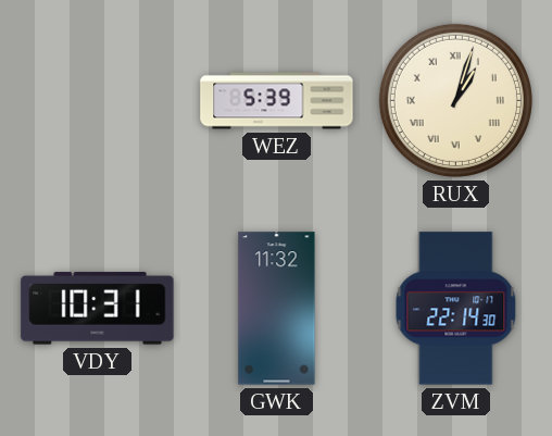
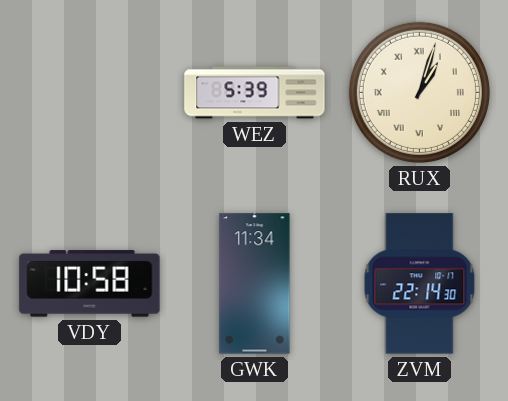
VDY: 10:31 -> 10:58
GWK: 11:32 -> 11:34
